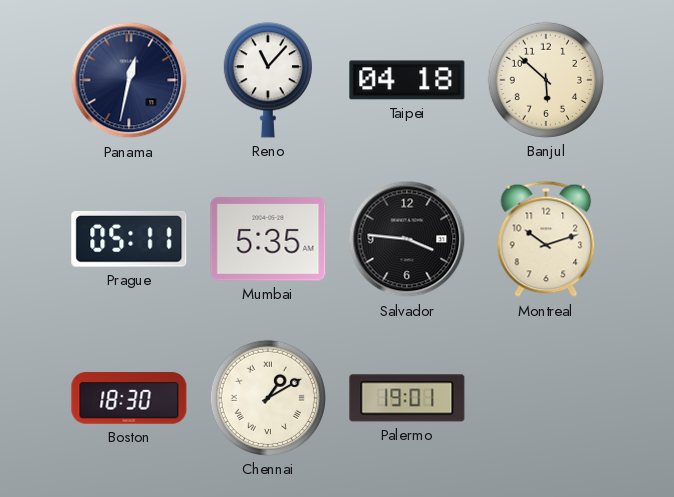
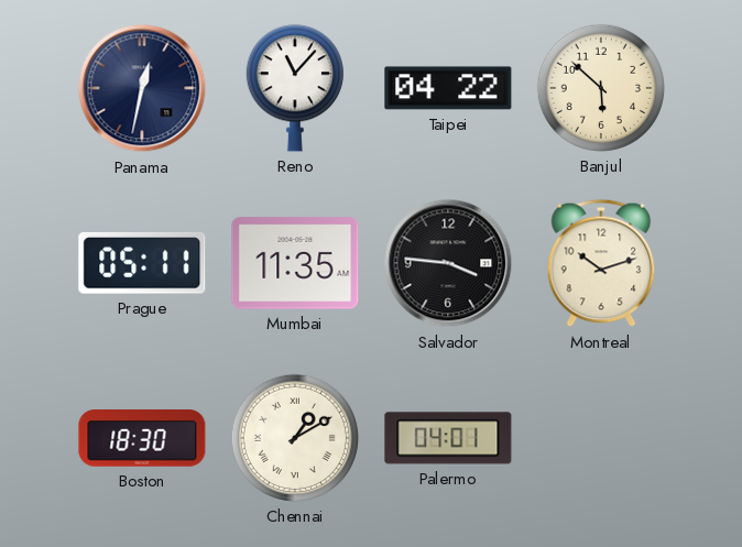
Taipei: 04:18 -> 04:22
Mumbai: 5:35 -> 11:35
Palermo: 19:01 -> 04:01
